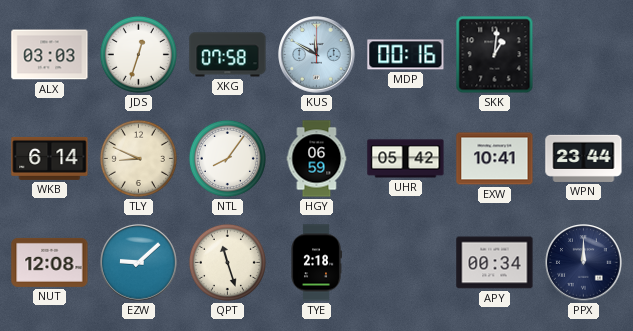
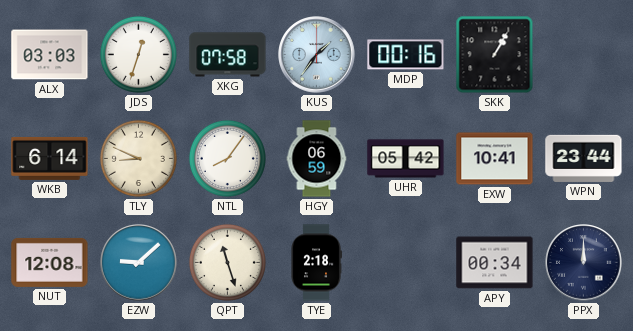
KUS: 11:50 -> 1:36
SKK: 1:01 -> 1:05
